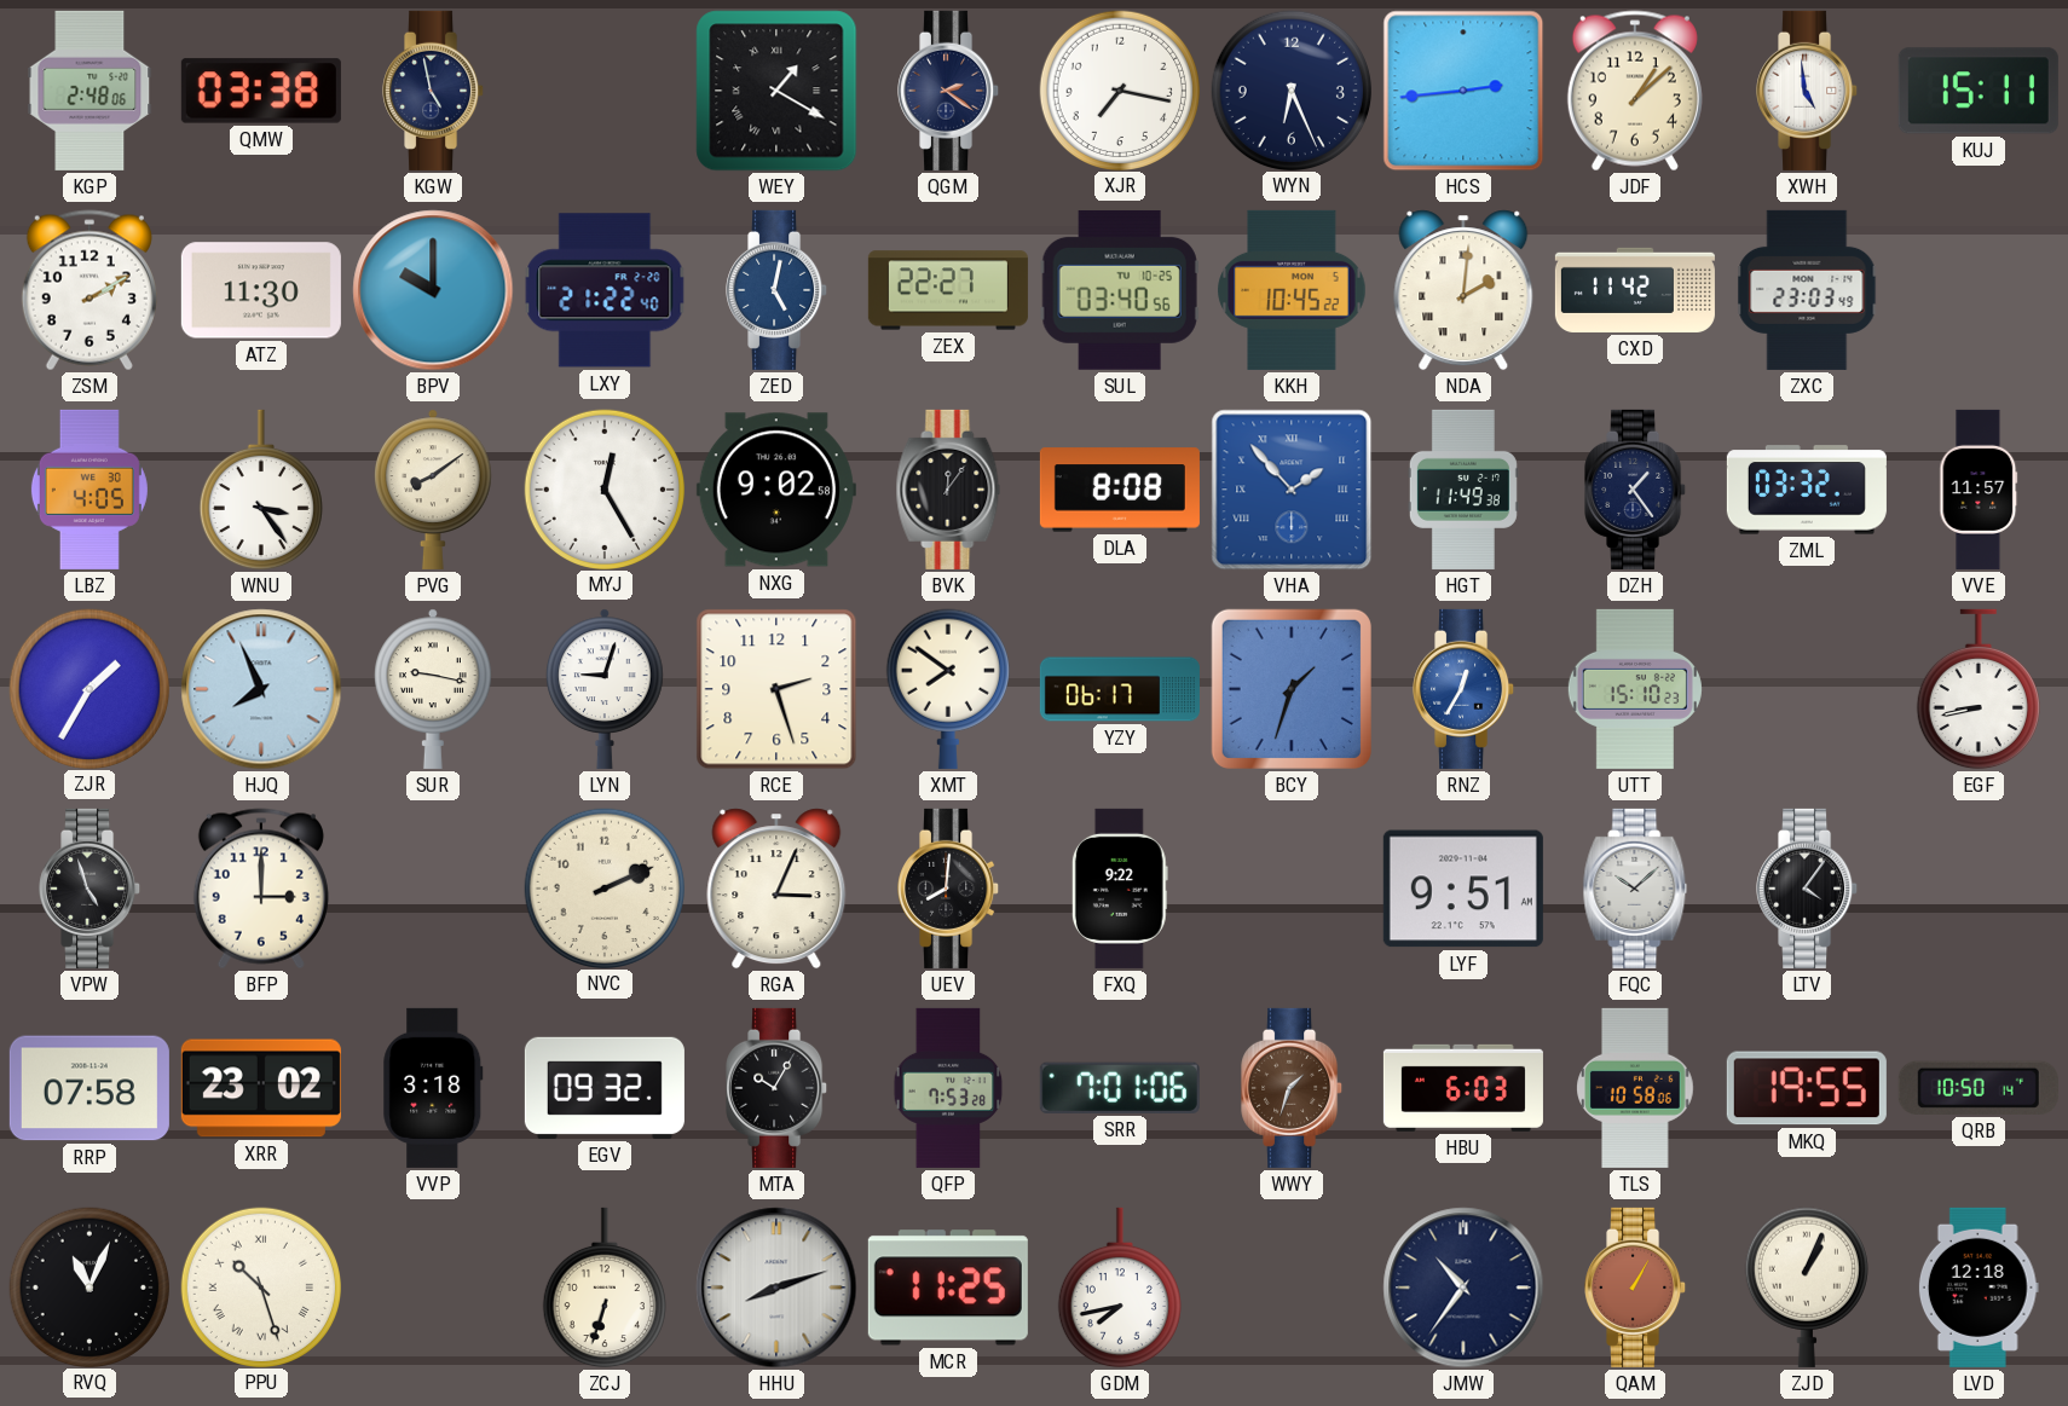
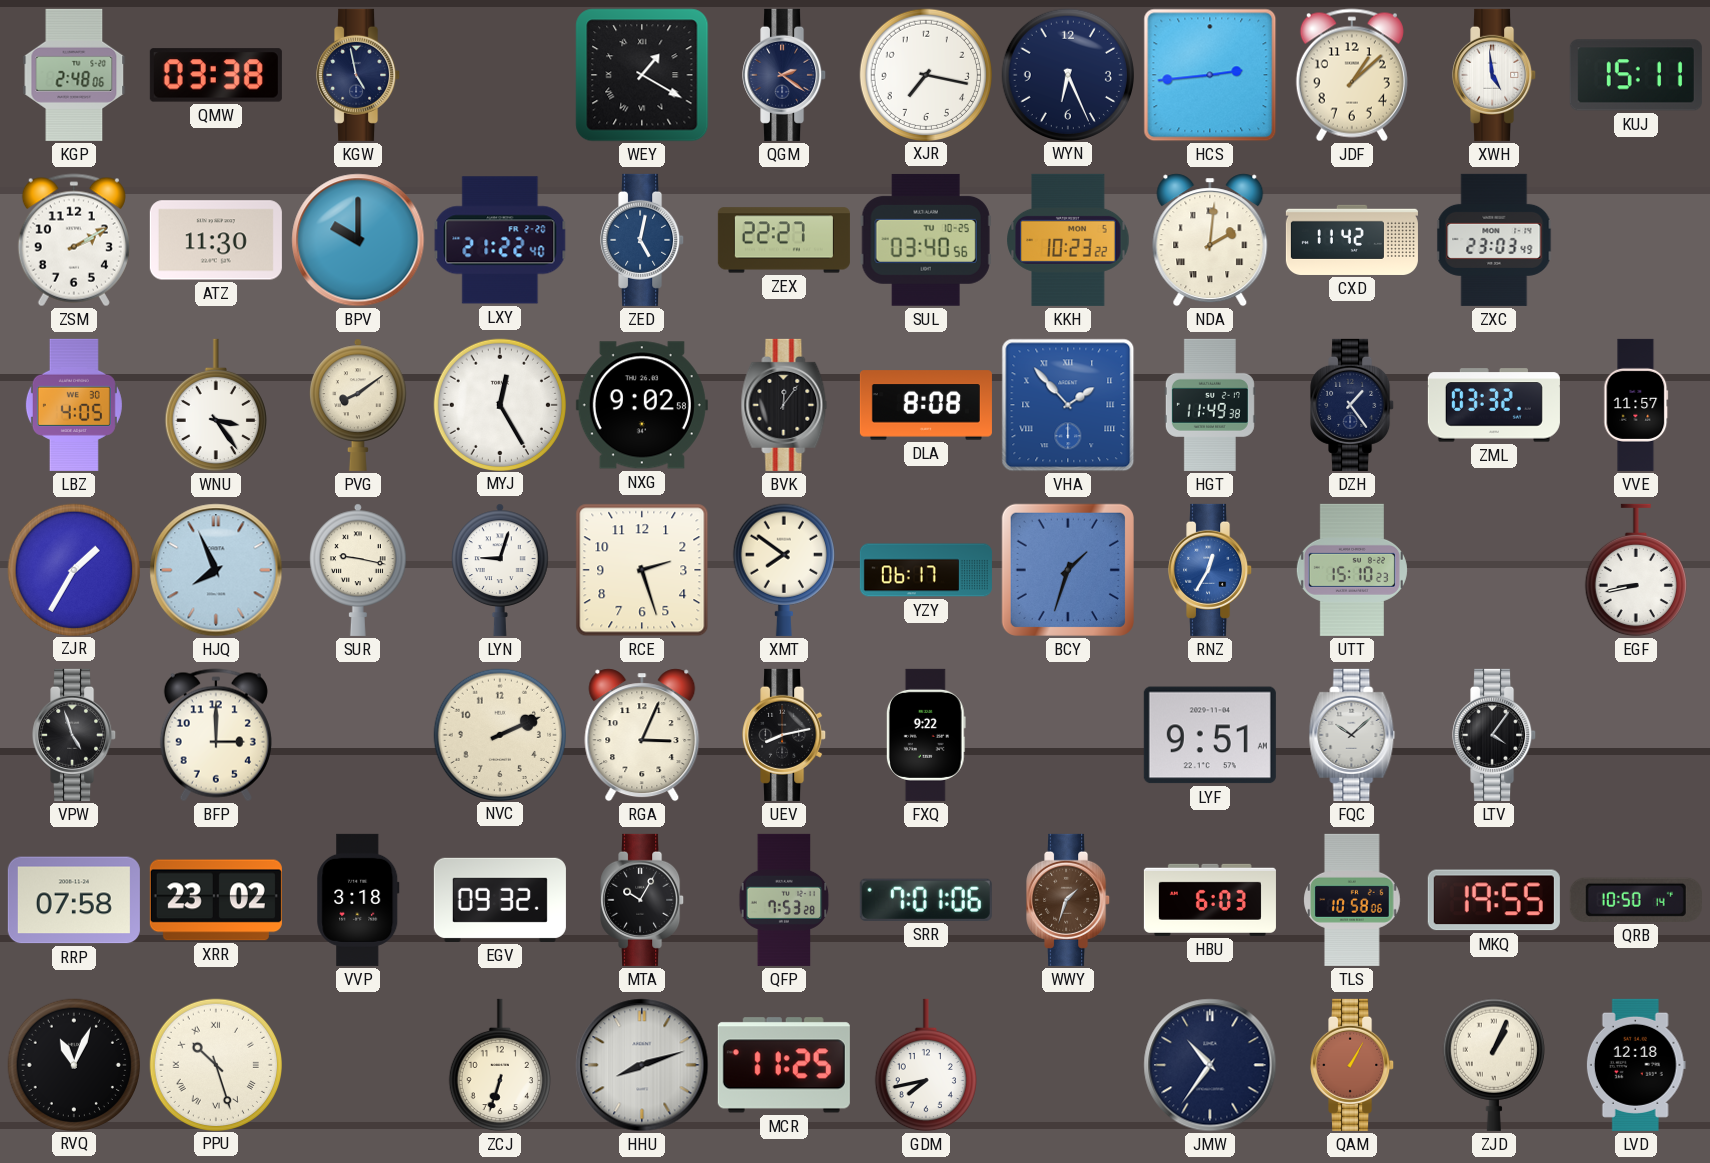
KKH: 10:45 -> 10:23
UEV: 8:01 -> 8:13
